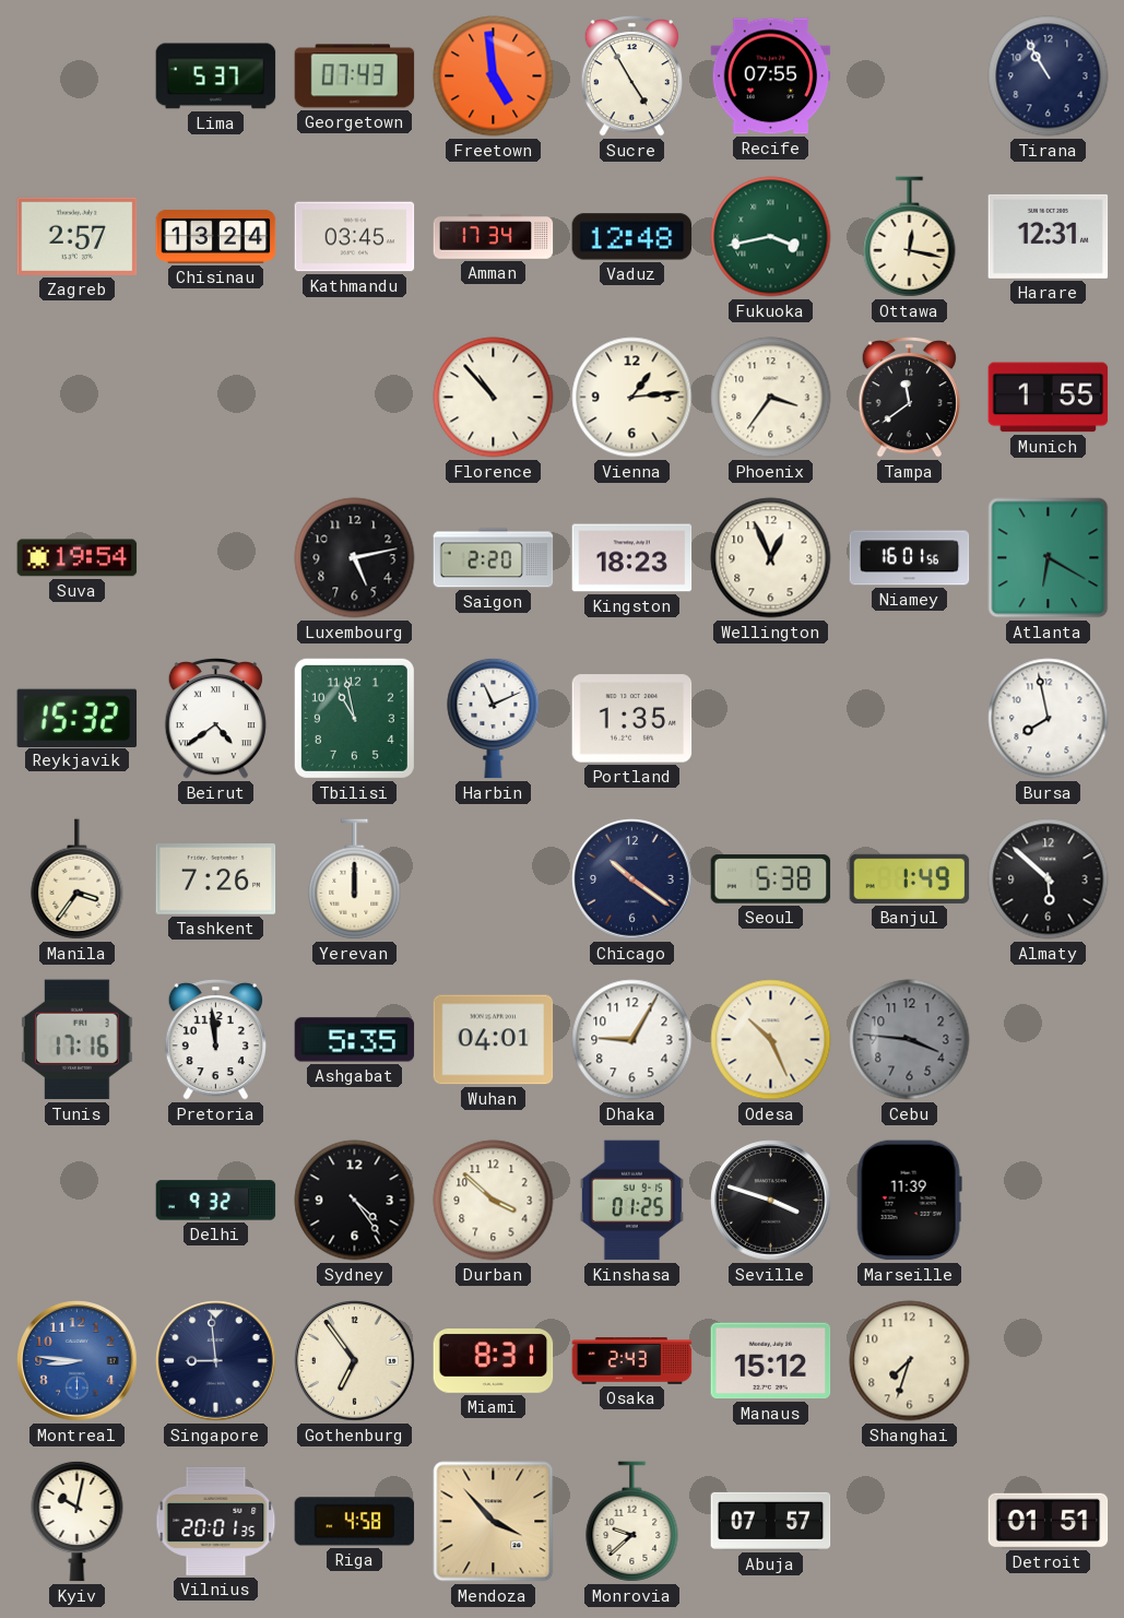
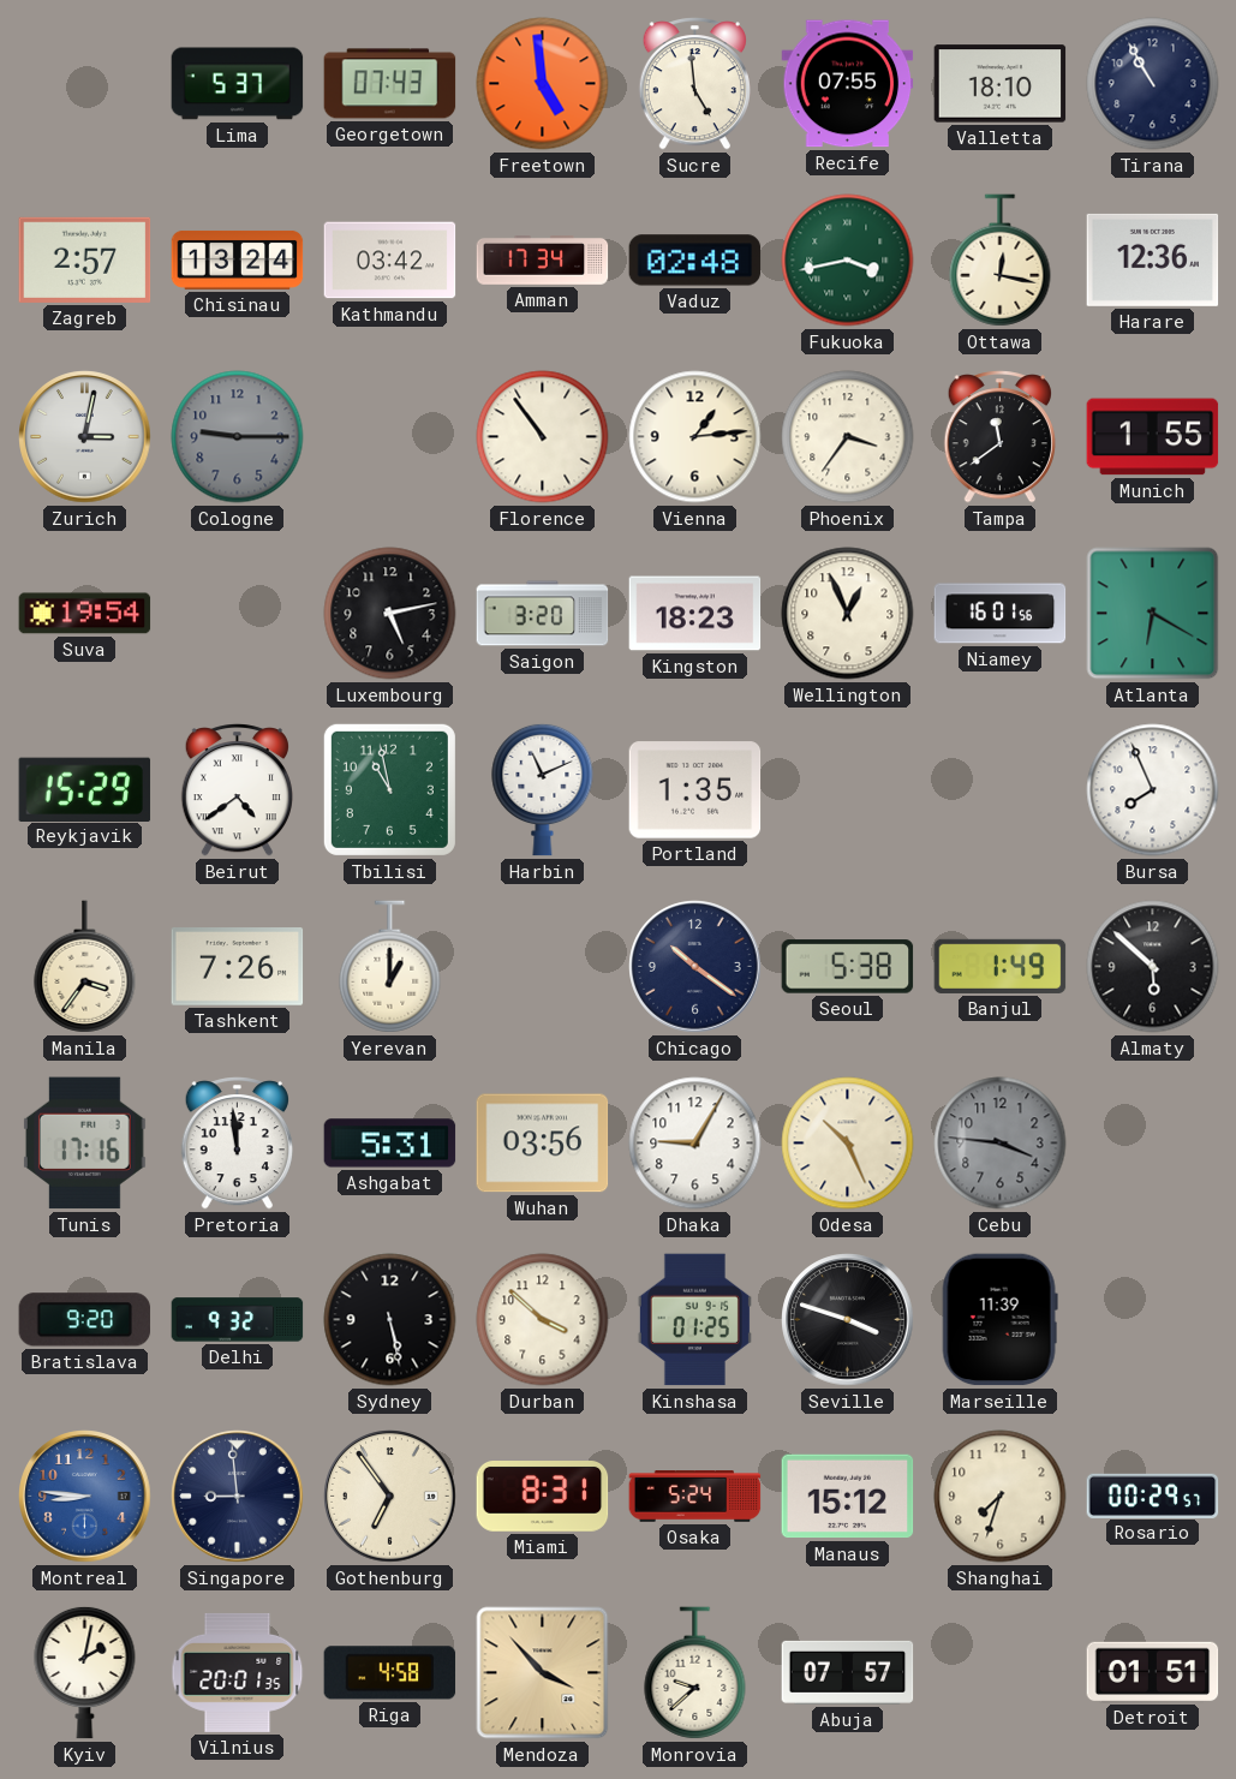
Sucre: 4:55 -> 4:59
Valletta: none -> 18:10
Kathmandu: 03:45 -> 03:42
Vaduz: 12:48 -> 02:48
Harare: 12:31 -> 12:36
Zurich: none -> 3:02
Cologne: none -> 9:15
Florence: 10:53 -> 10:54
Saigon: 2:20 -> 3:20
Reykjavik: 15:32 -> 15:29
Bursa: 7:58 -> 7:56
Yerevan: 12:00 -> 1:00
Ashgabat: 5:35 -> 5:31
Wuhan: 04:01 -> 03:56
Bratislava: none -> 9:20
Sydney: 4:24 -> 5:28
Osaka: 2:43 -> 5:24
Rosario: none -> 00:29
Kyiv: 10:02 -> 2:02
